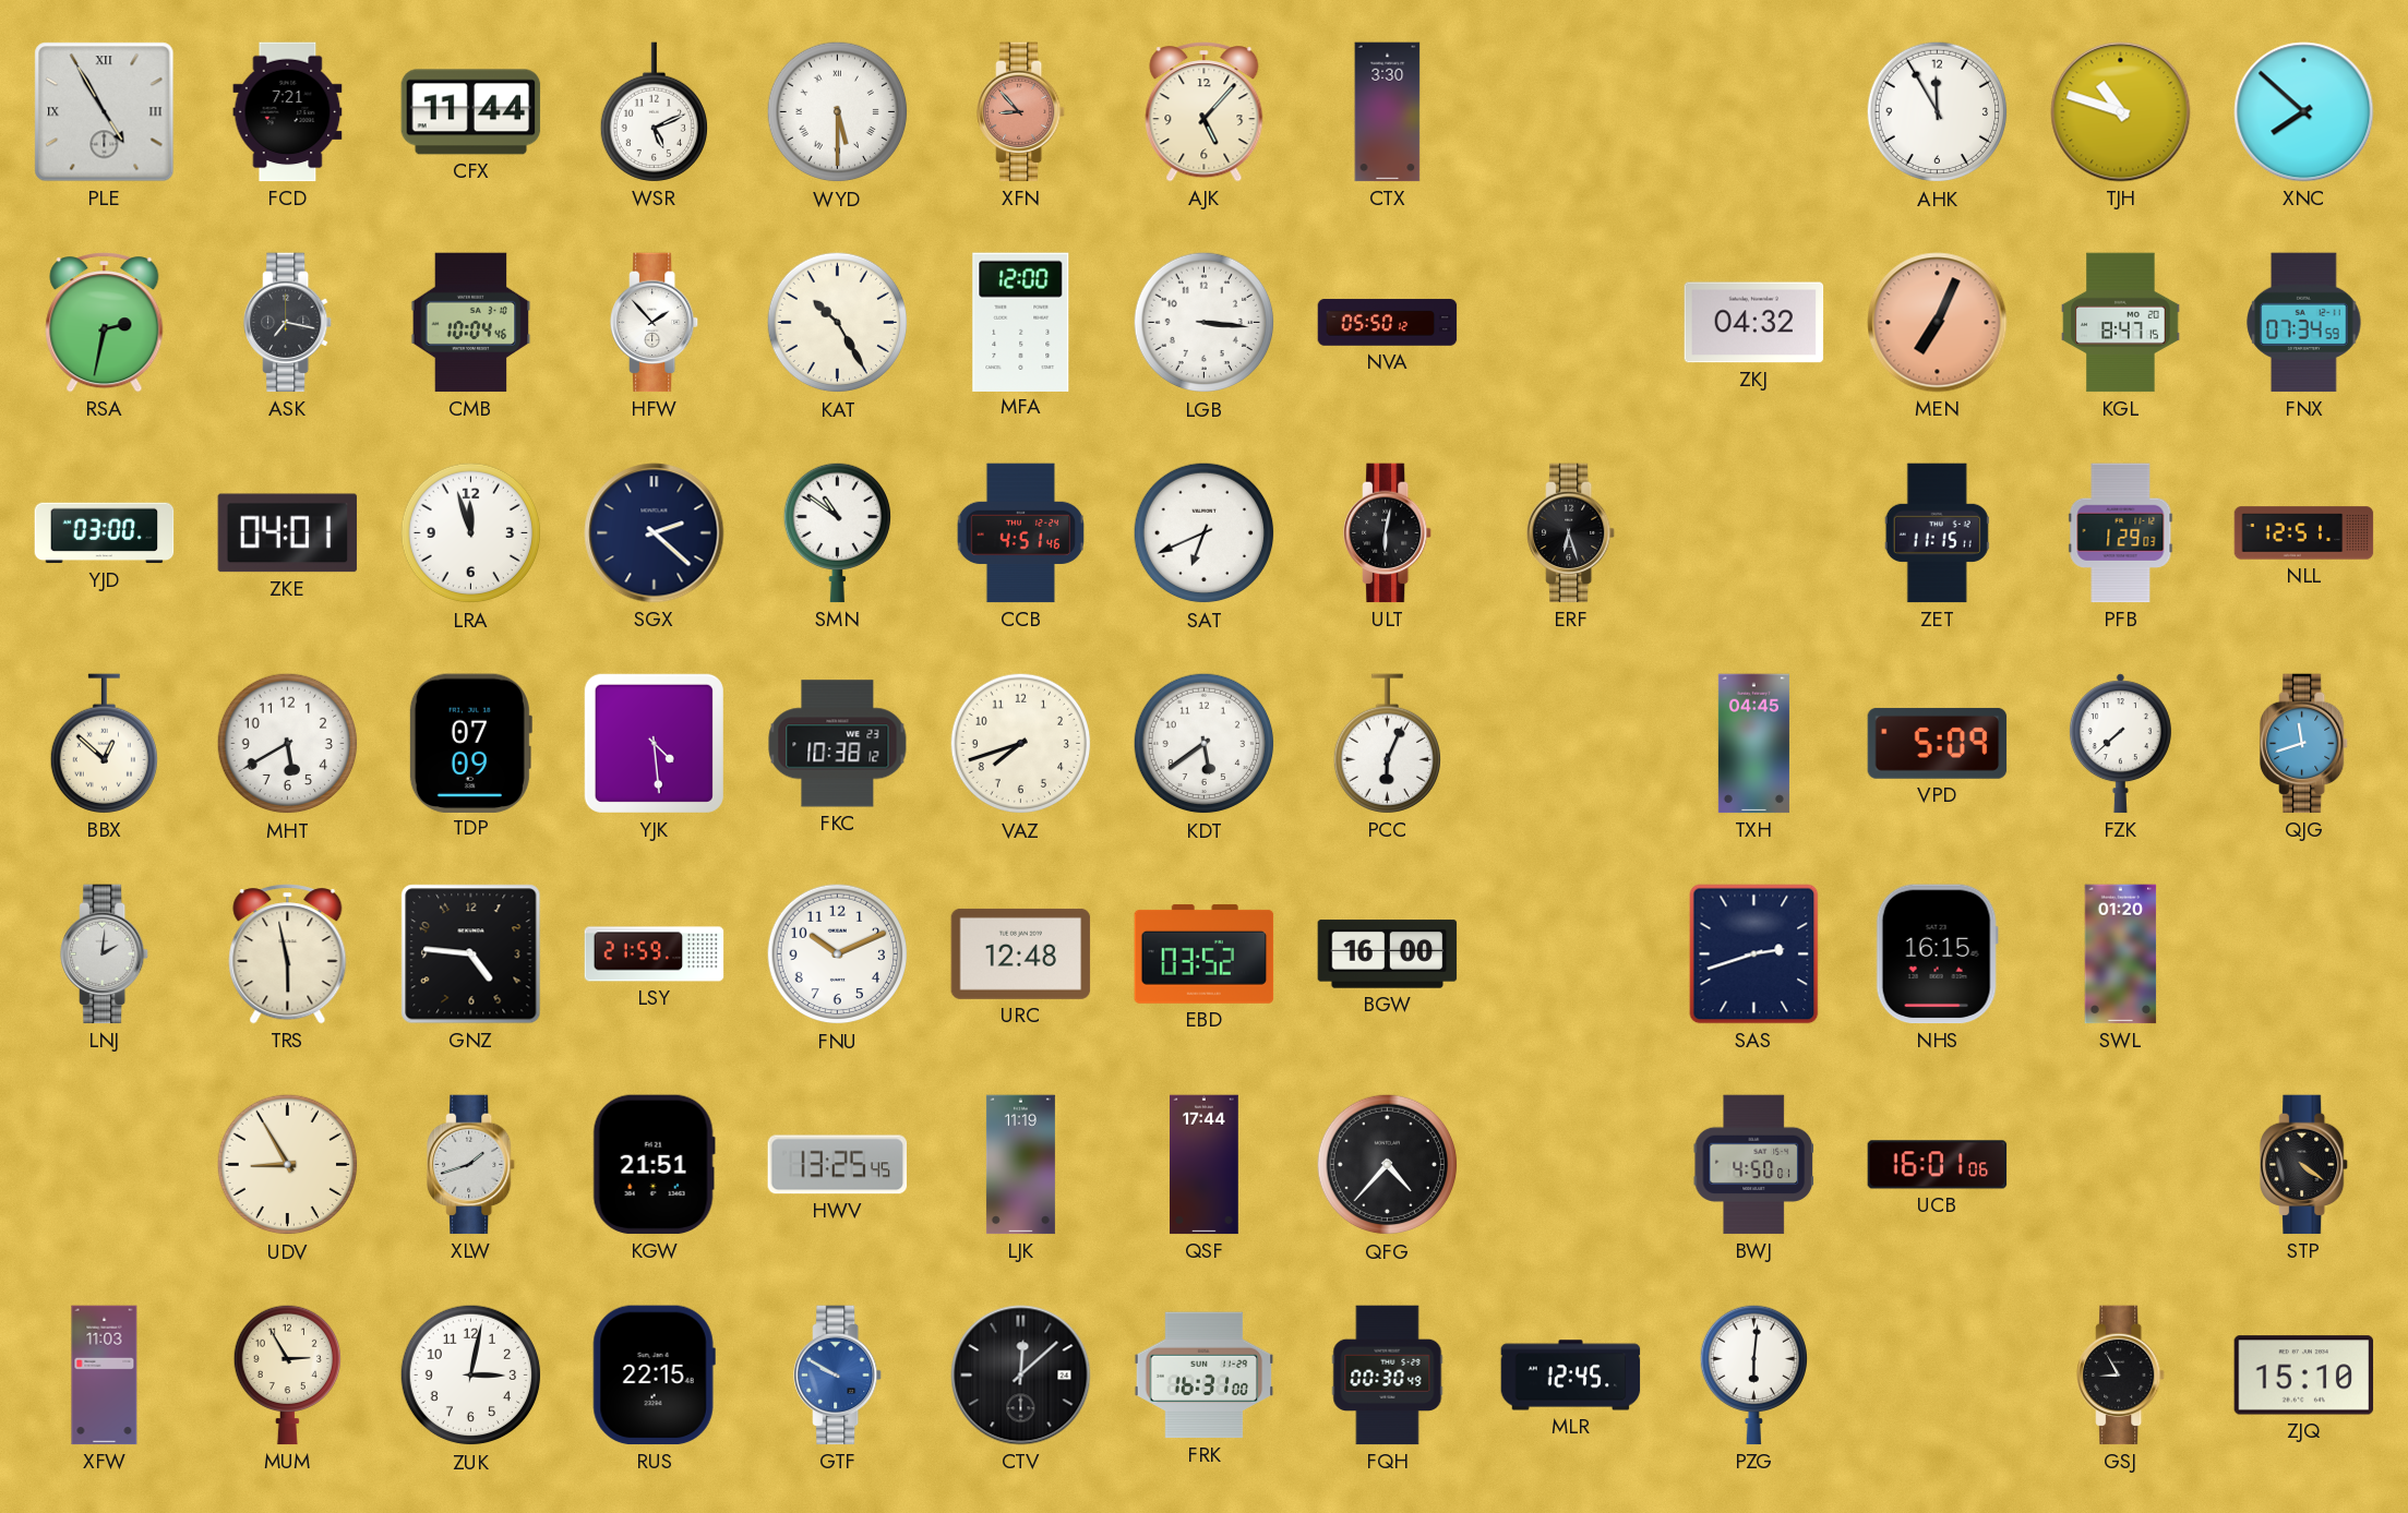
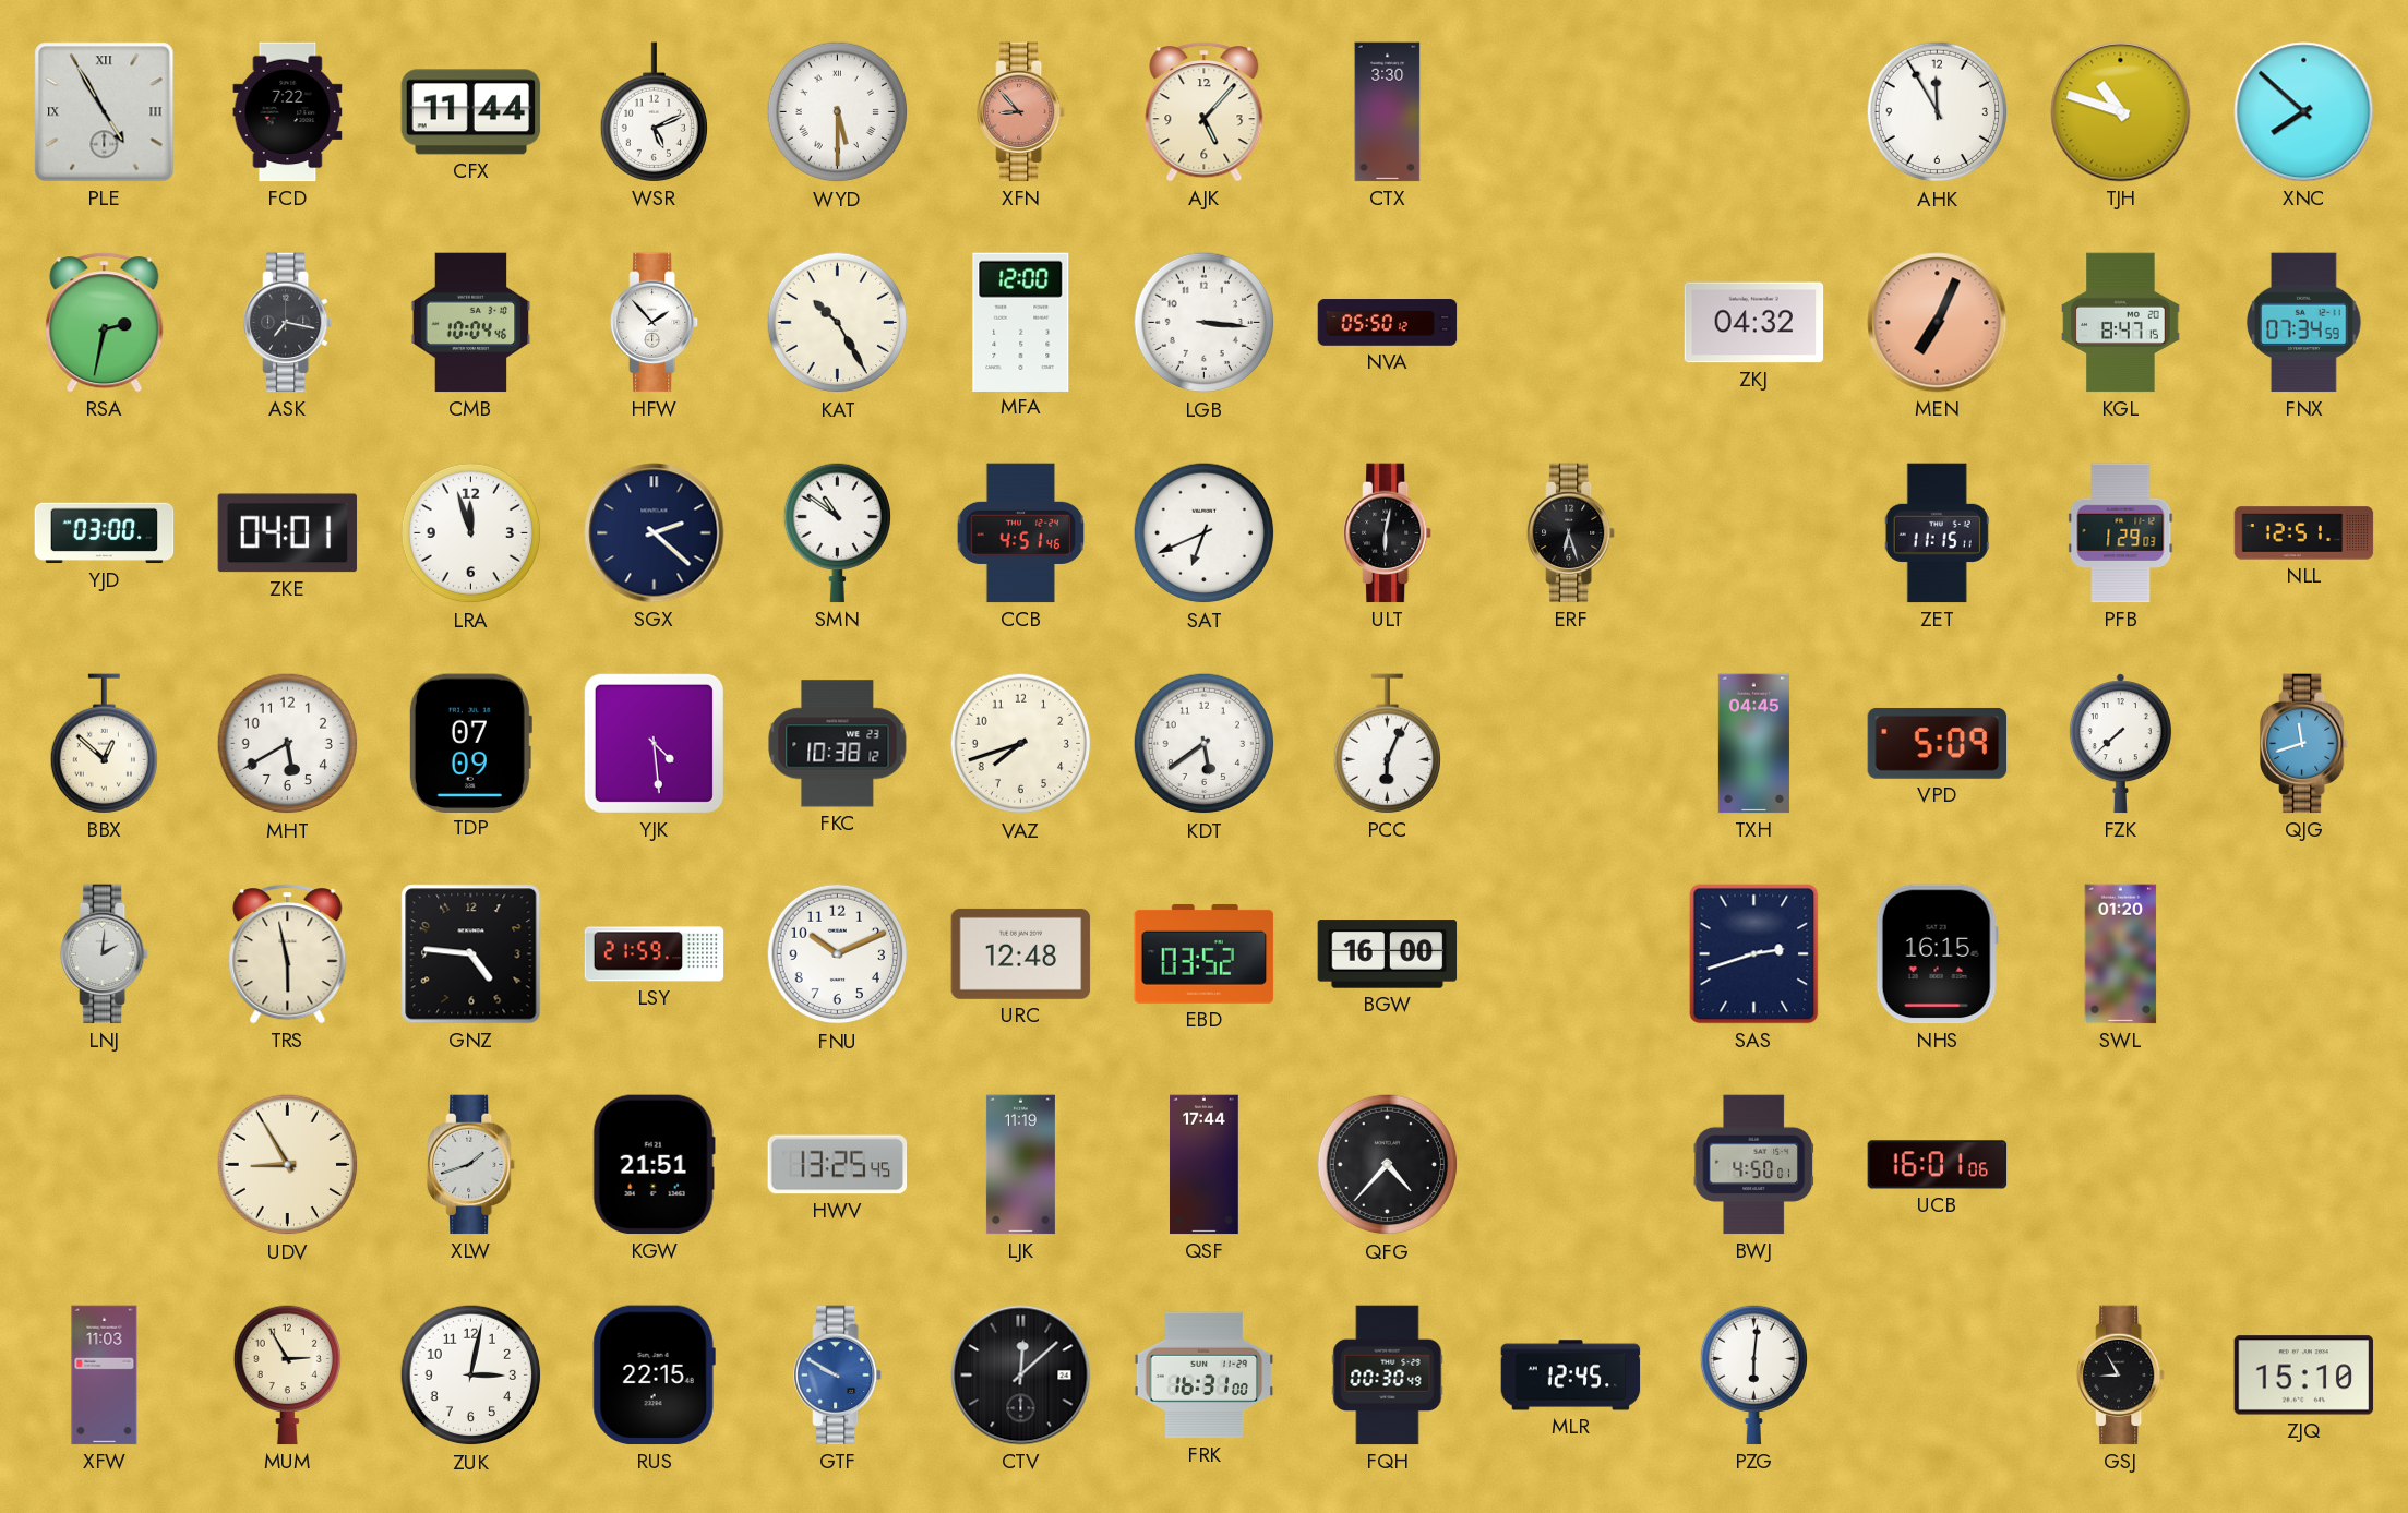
FCD: 7:21 -> 7:22
STP: 4:21 -> none
